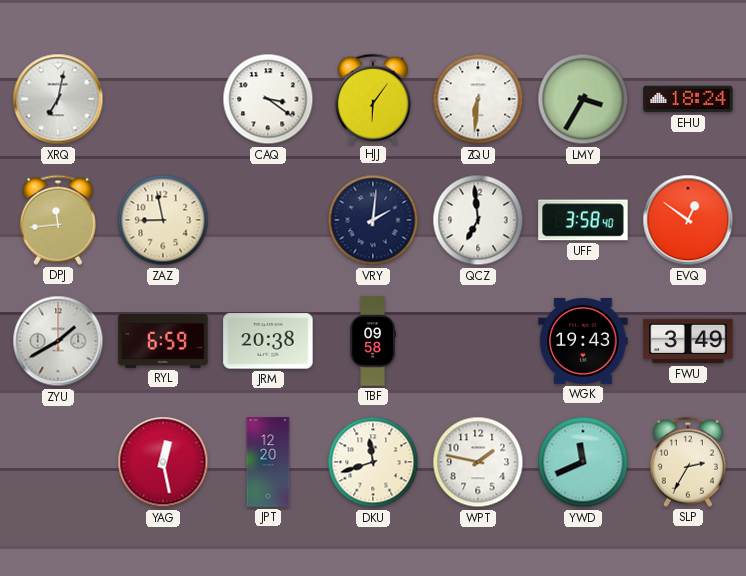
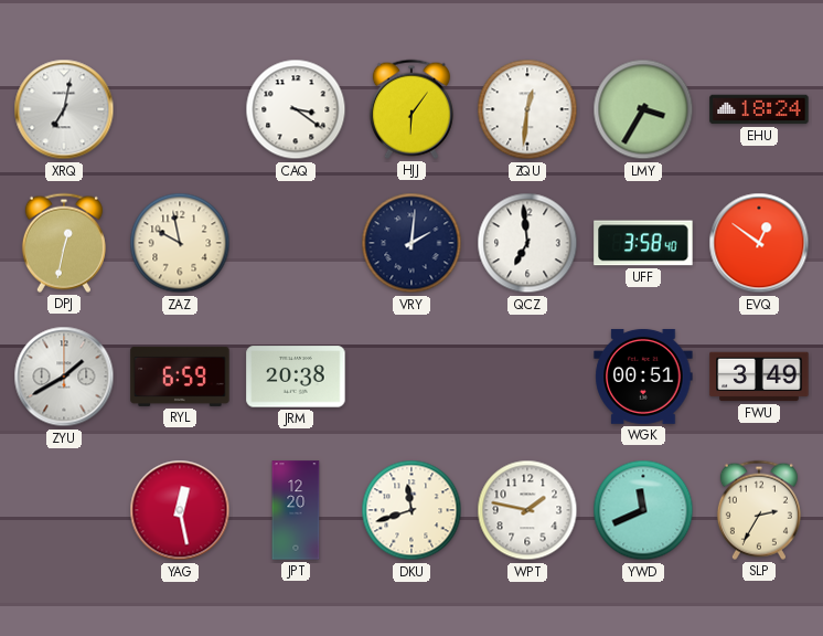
ZQU: 6:31 -> 12:31
DPJ: 11:44 -> 12:32
ZAZ: 8:58 -> 9:58
TBF: 09:58 -> none
WGK: 19:43 -> 00:51
